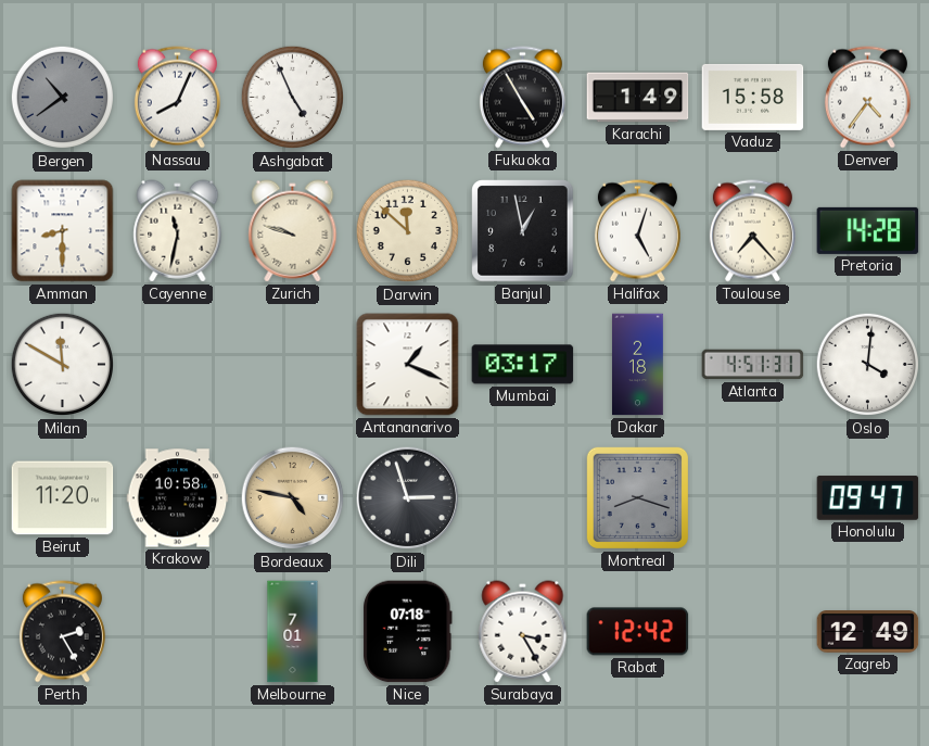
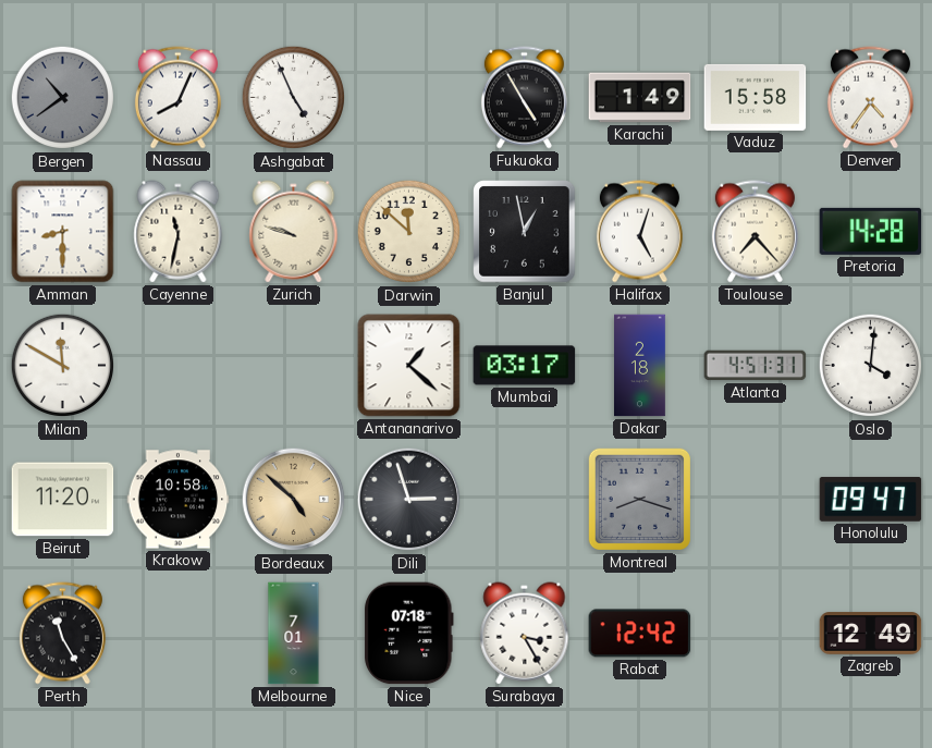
Antananarivo: 1:19 -> 1:22
Bordeaux: 4:47 -> 4:52
Perth: 2:25 -> 11:25
